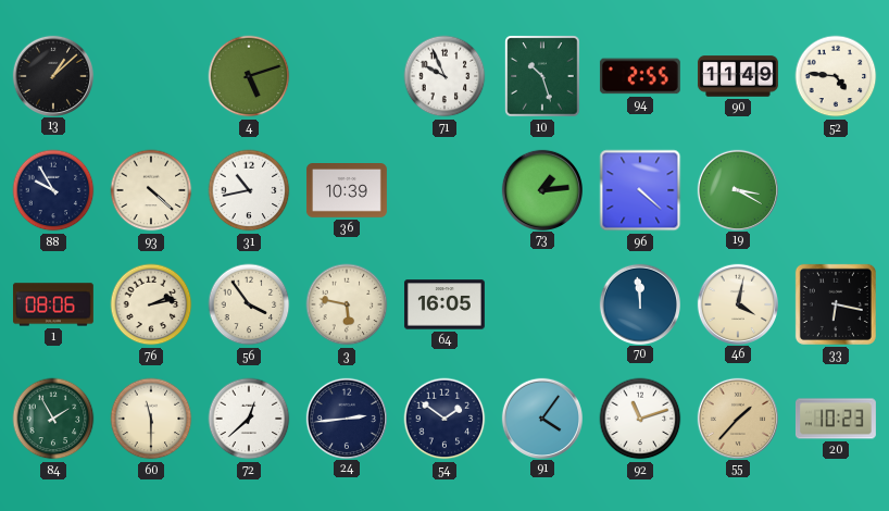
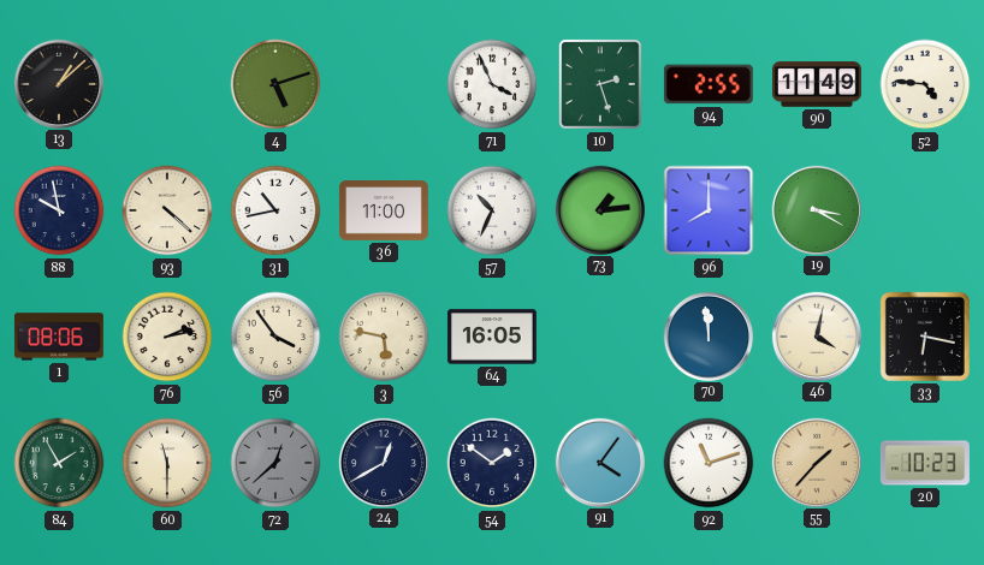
71: 9:56 -> 3:56
10: 10:27 -> 2:27
88: 9:55 -> 9:58
36: 10:39 -> 11:00
57: none -> 10:34
96: 4:22 -> 8:00
72 dial: white -> grey
24: 2:44 -> 12:40
